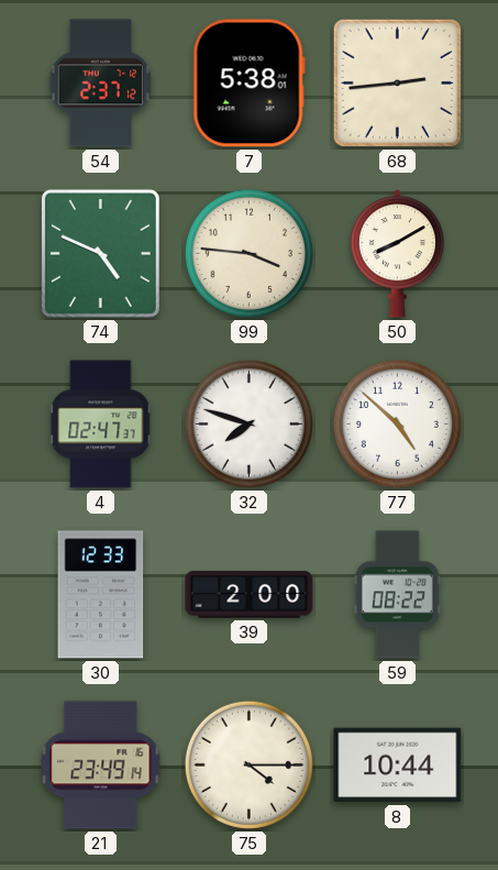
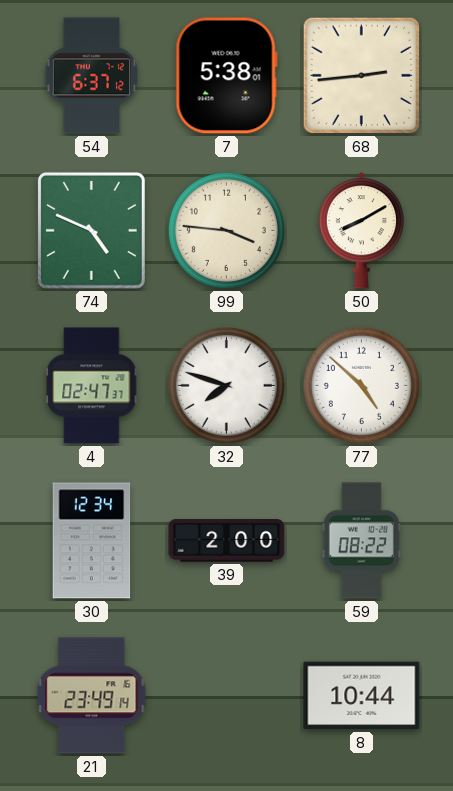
54: 2:37 -> 6:37
30: 12:33 -> 12:34
75: 4:15 -> none
